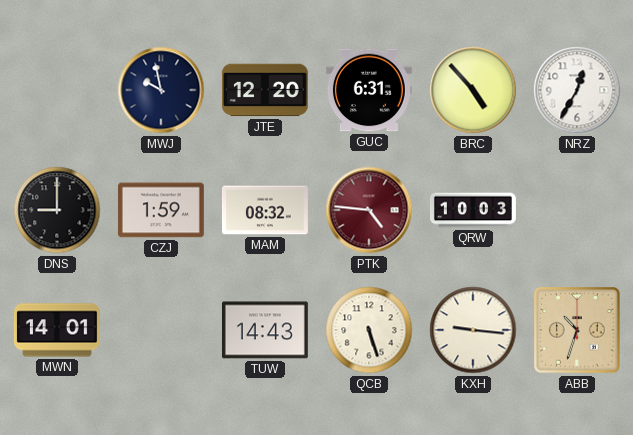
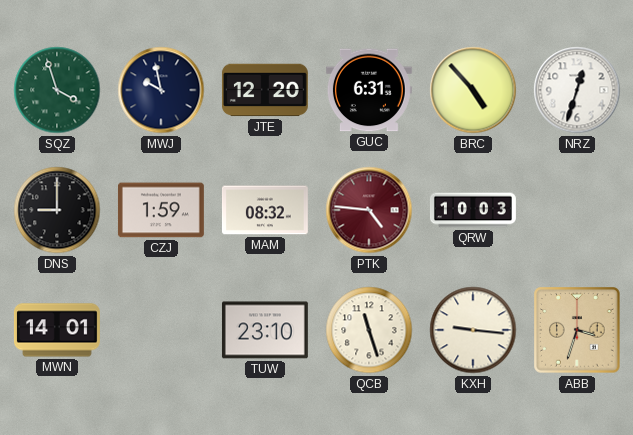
SQZ: none -> 3:57
NRZ: 12:35 -> 12:33
TUW: 14:43 -> 23:10
QCB: 5:27 -> 11:27
ABB: 10:33 -> 3:33
